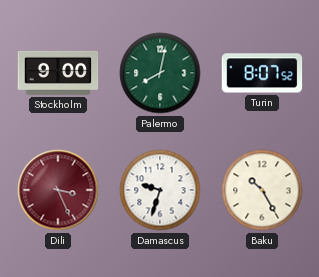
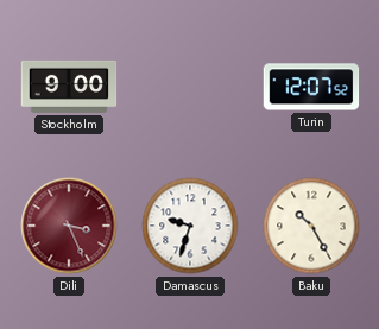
Palermo: 8:02 -> none
Turin: 8:07 -> 12:07
